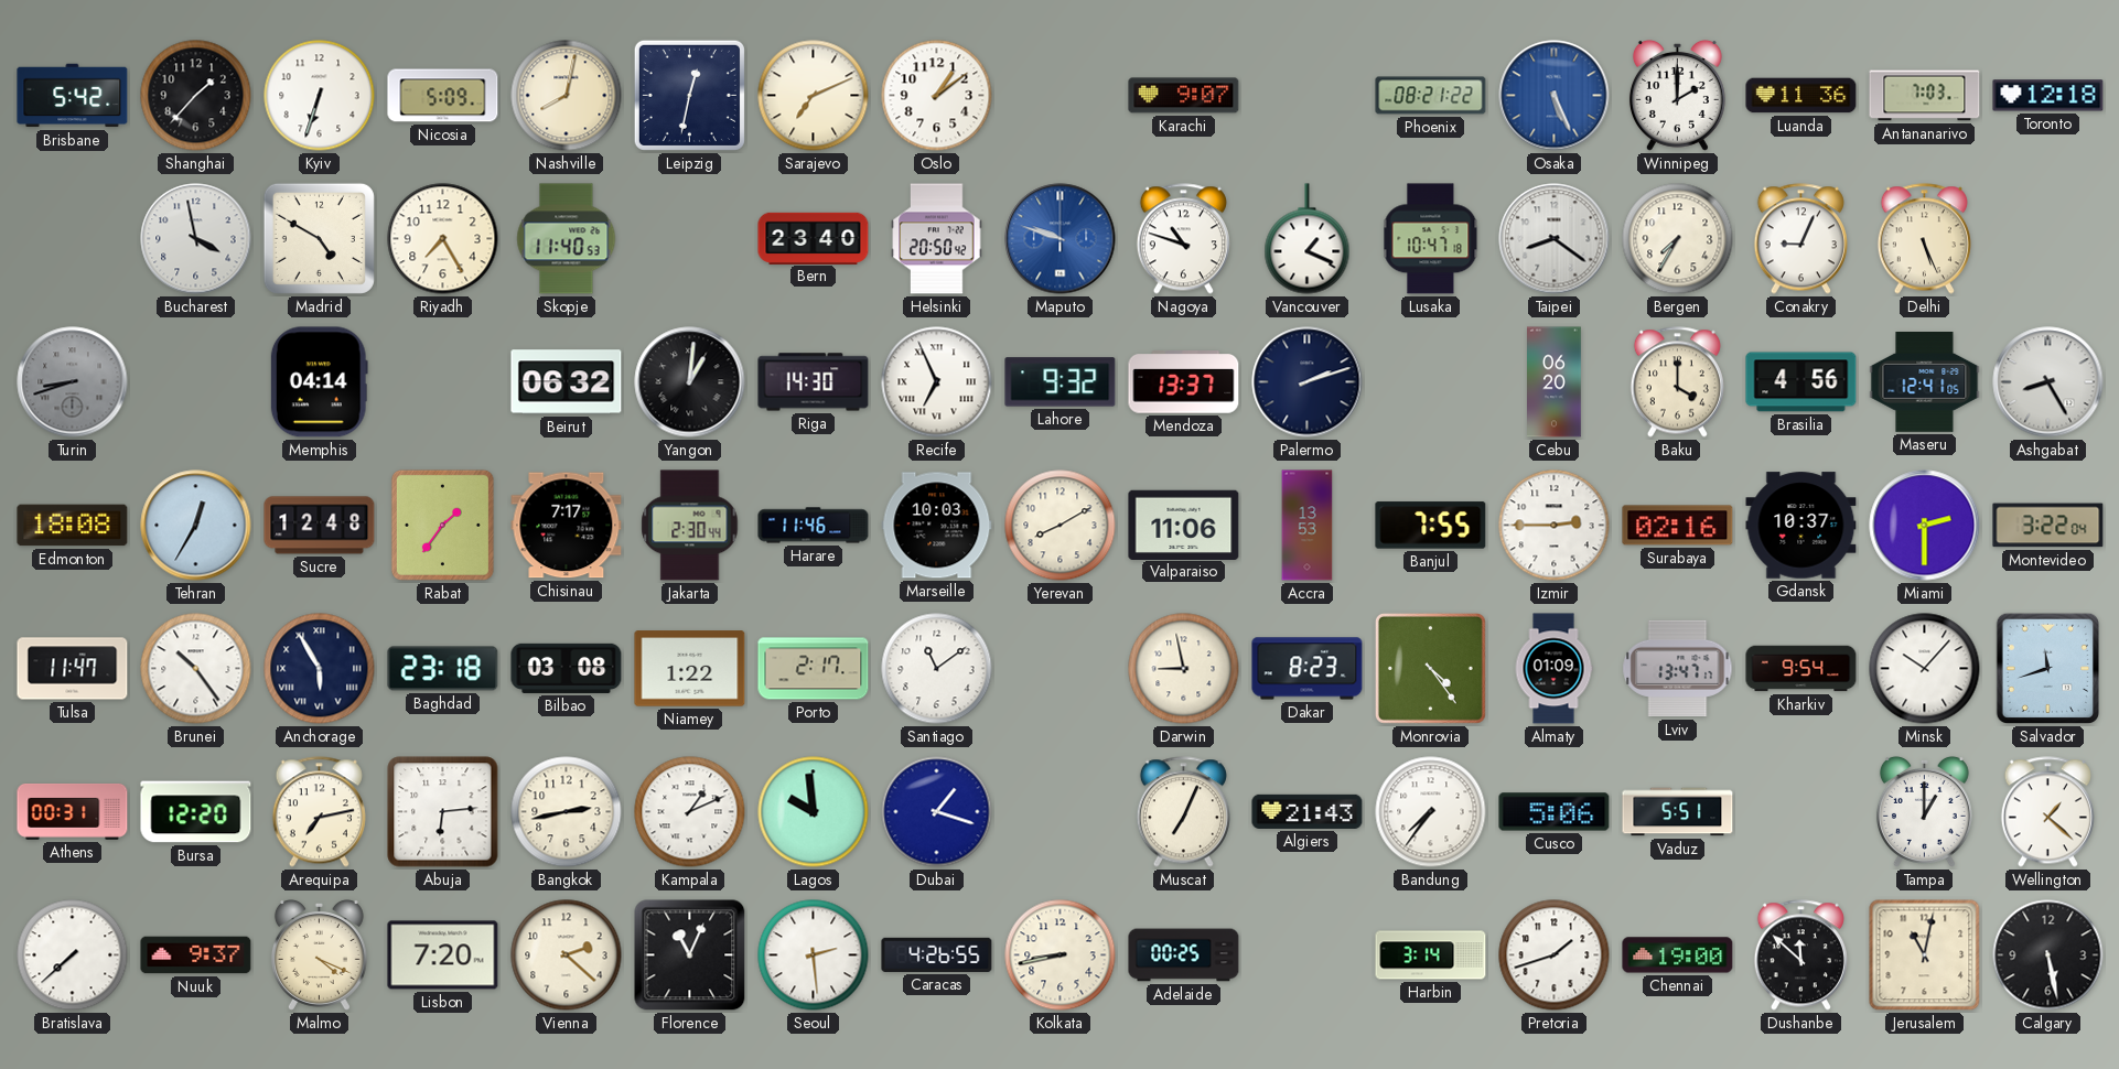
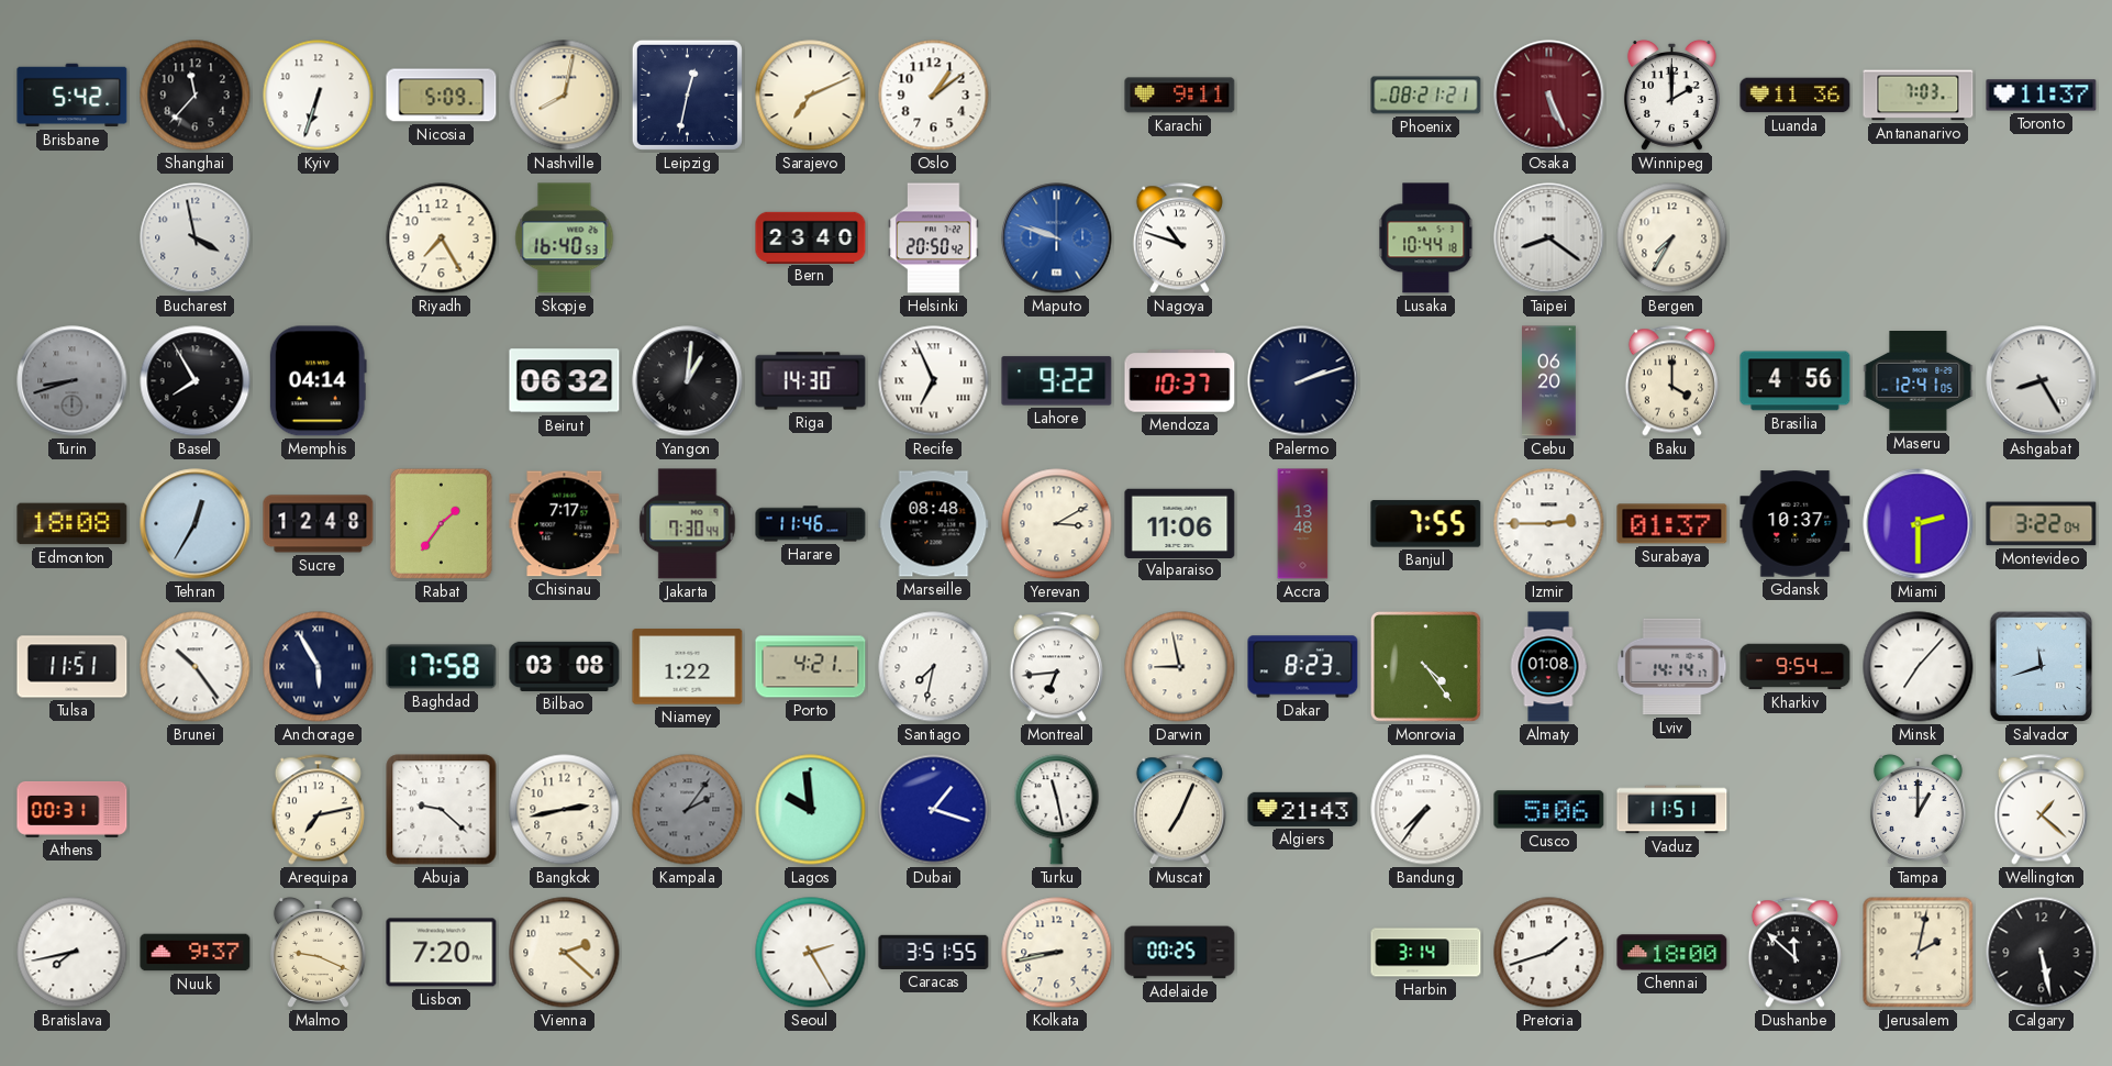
Shanghai: 1:37 -> 11:37
Karachi: 9:07 -> 9:11
Phoenix: 08:21:22 -> 08:21:21
Osaka dial: blue -> burgundy
Toronto: 12:18 -> 11:37
Madrid: 4:50 -> none
Skopje: 11:40 -> 16:40
Vancouver: 1:19 -> none
Lusaka: 10:47 -> 10:44
Conakry: 9:04 -> none
Delhi: 5:26 -> none
Basel: none -> 7:55
Lahore: 9:32 -> 9:22
Mendoza: 13:37 -> 10:37
Jakarta: 2:30 -> 7:30
Marseille: 10:03 -> 08:48
Yerevan: 8:10 -> 3:10
Accra: 13:53 -> 13:48
Surabaya: 02:16 -> 01:37
Tulsa: 11:47 -> 11:51
Baghdad: 23:18 -> 17:58
Porto: 2:17 -> 4:21
Santiago: 11:09 -> 7:32
Montreal: none -> 6:44
Almaty: 01:09 -> 01:08
Lviv: 13:47 -> 14:14
Minsk: 10:07 -> 7:07
Bursa: 12:20 -> none
Abuja: 6:14 -> 9:22
Kampala: 1:11 -> 2:06
Kampala dial: white -> grey
Turku: none -> 11:28
Vaduz: 5:51 -> 11:51
Bratislava: 7:38 -> 7:43
Malmo: 4:19 -> 9:19
Florence: 11:04 -> none
Seoul: 2:29 -> 2:25
Caracas: 4:26 -> 3:51
Chennai: 19:00 -> 18:00
Jerusalem: 11:02 -> 2:02
